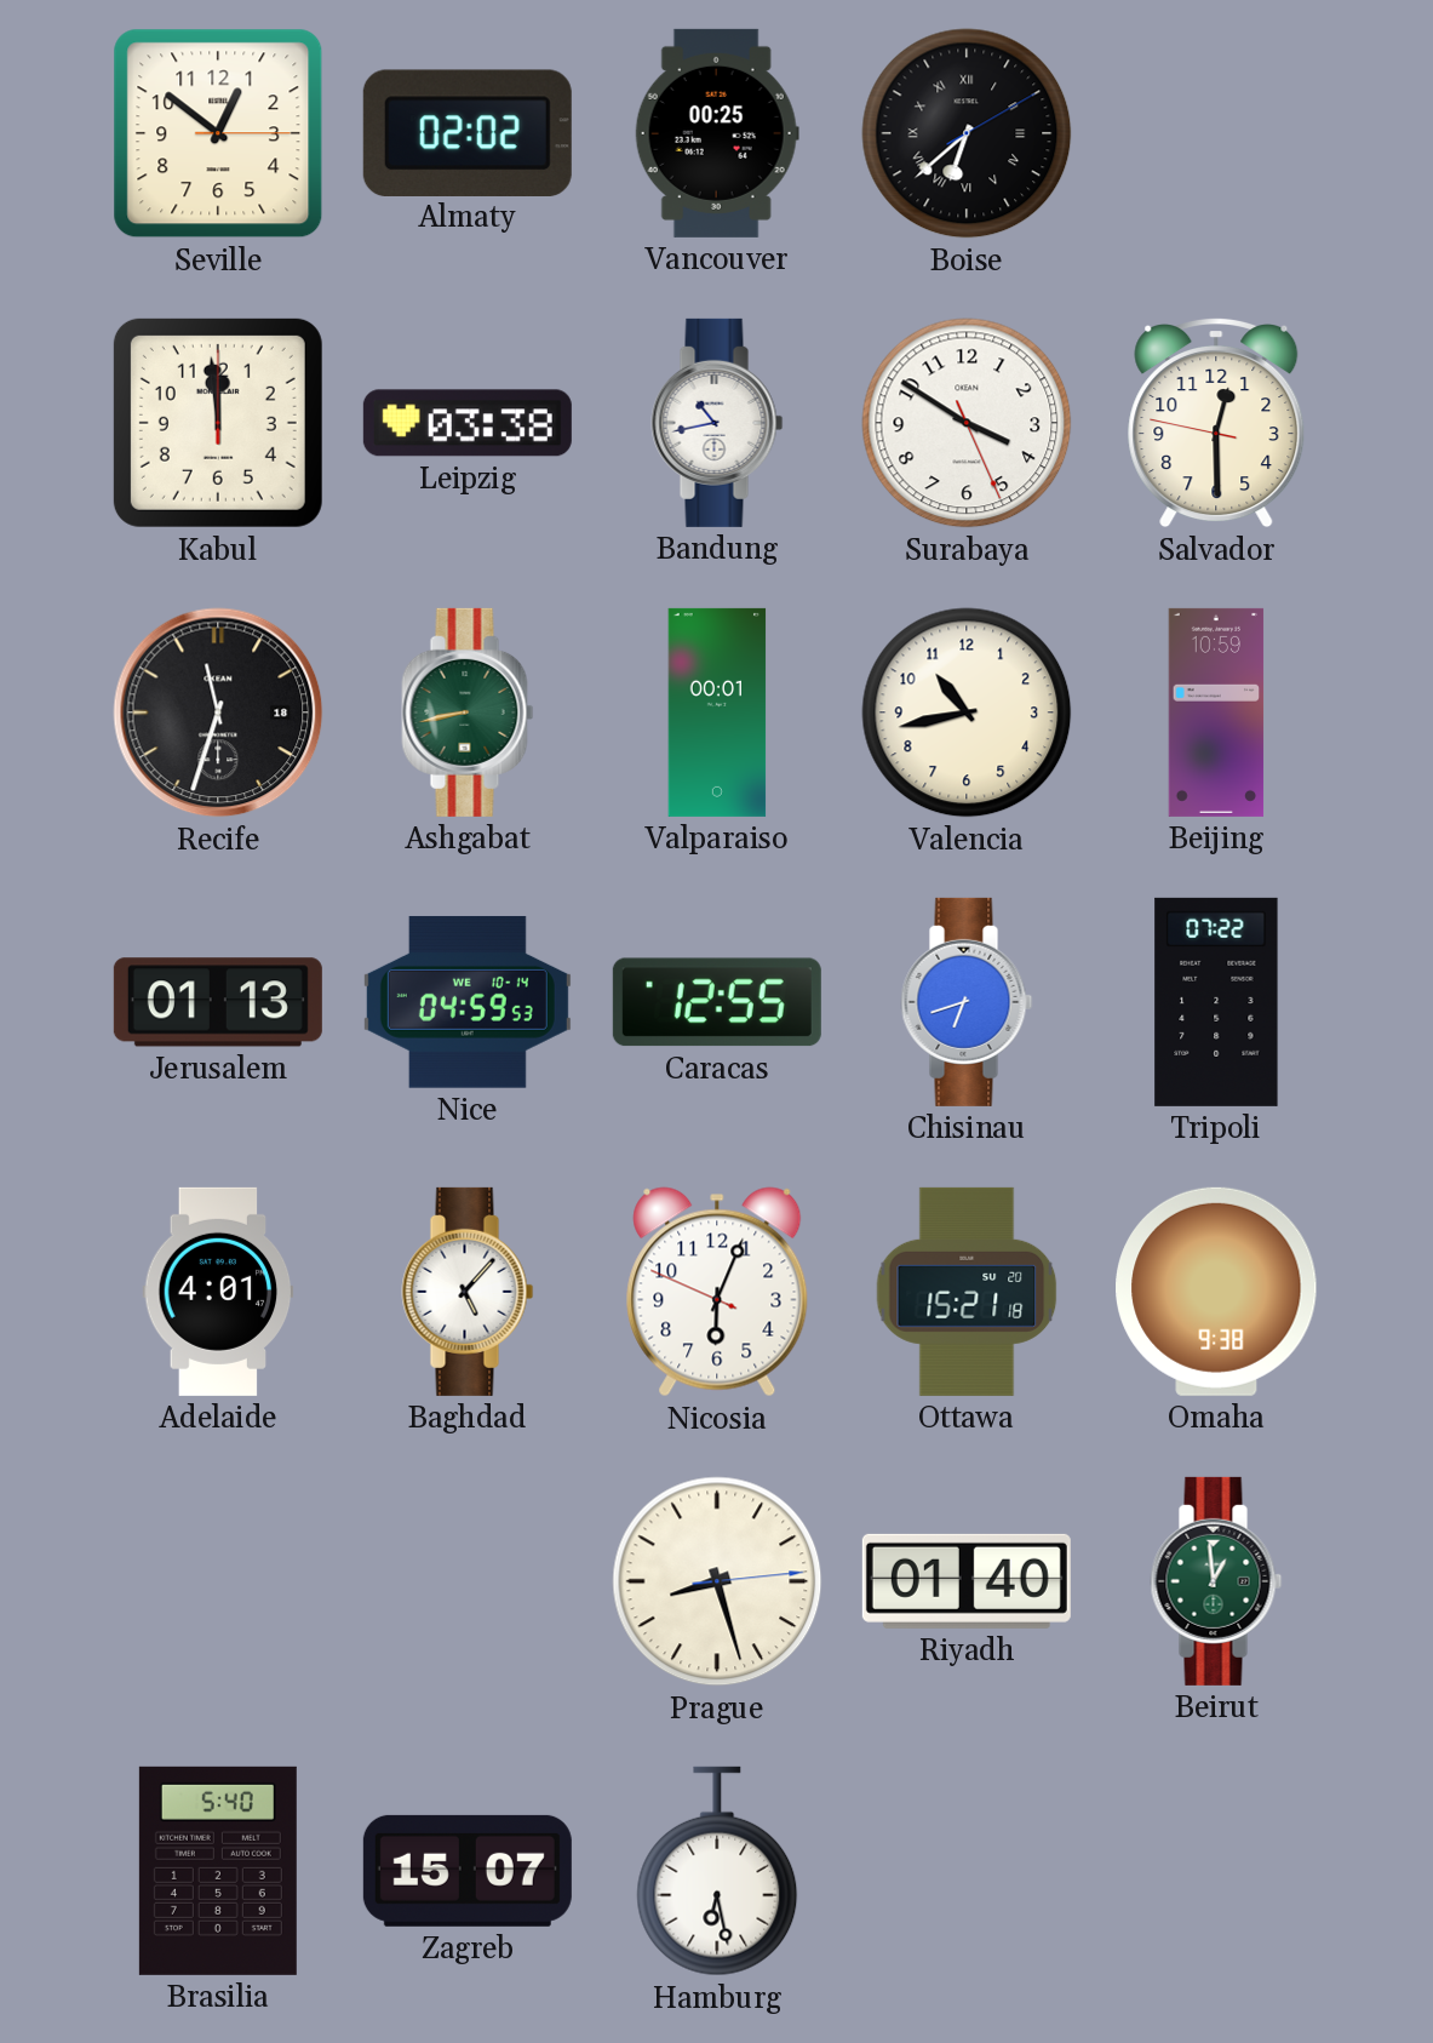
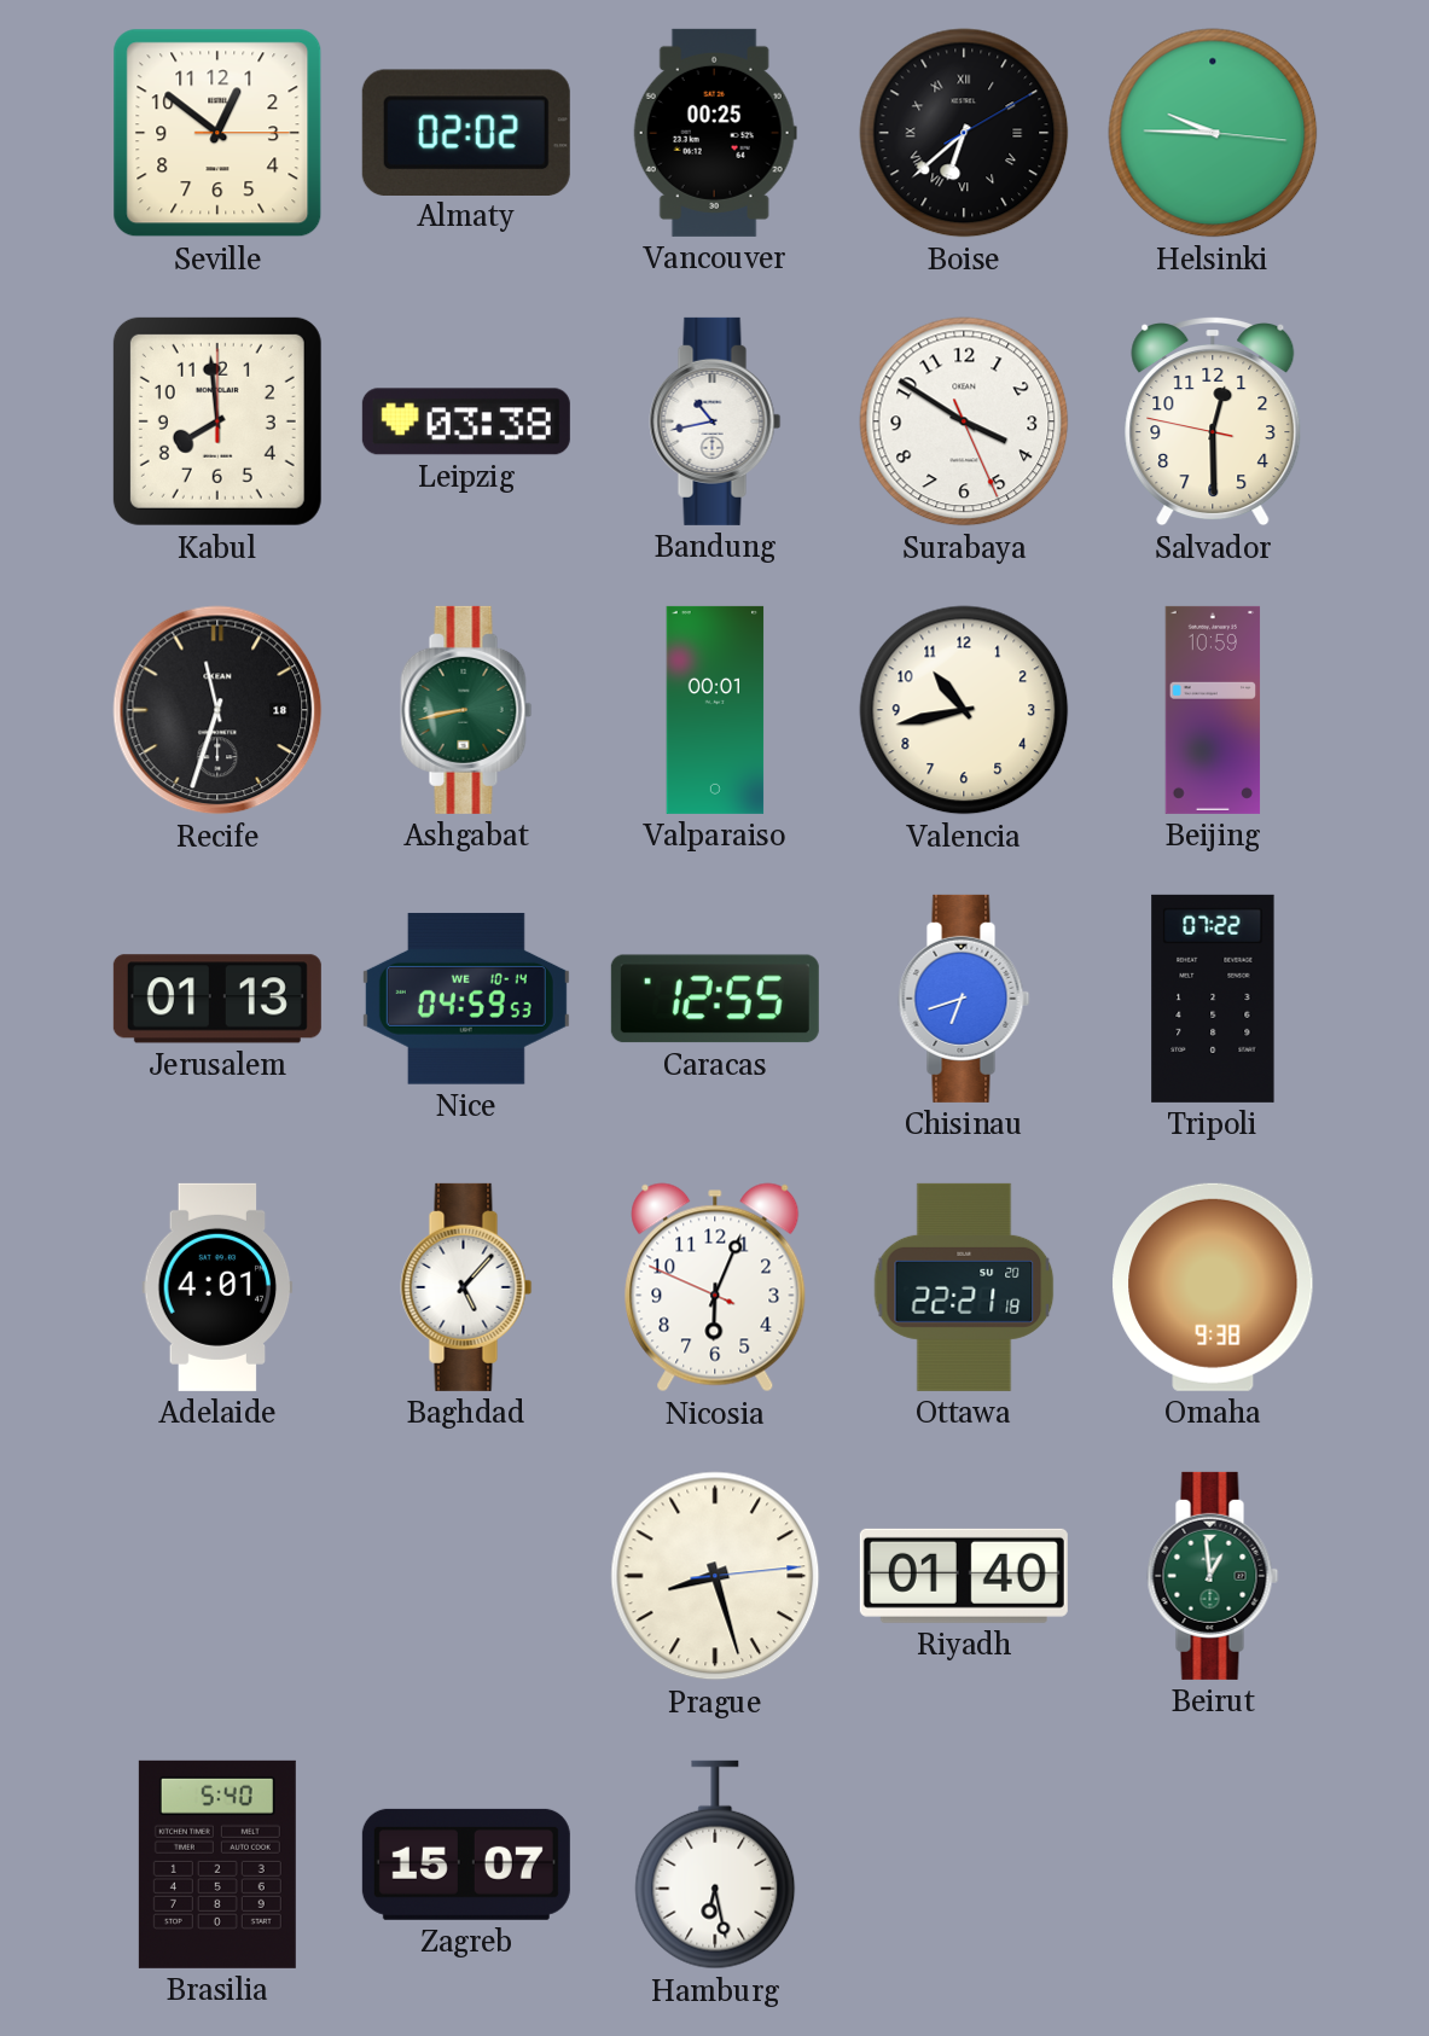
Helsinki: none -> 9:45
Kabul: 11:59 -> 7:59
Ottawa: 15:21 -> 22:21
